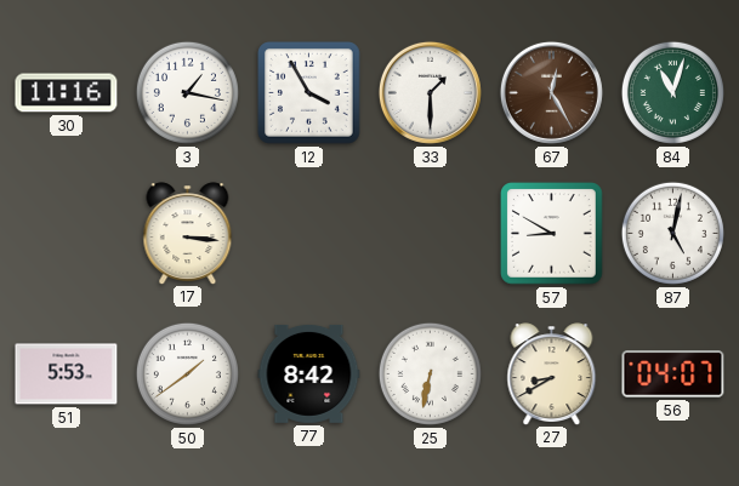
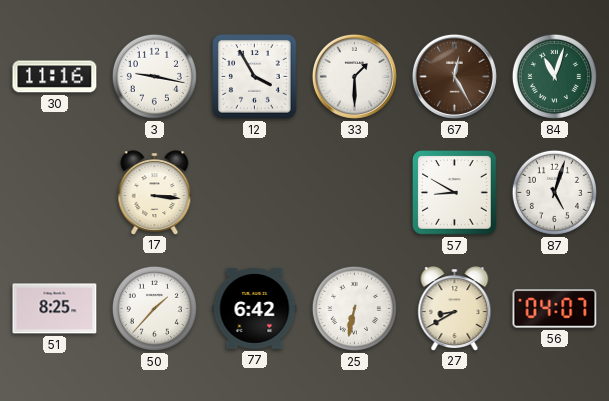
3: 1:17 -> 9:17
87: 5:02 -> 5:03
51: 5:53 -> 8:25
50: 1:39 -> 1:37
77: 8:42 -> 6:42
